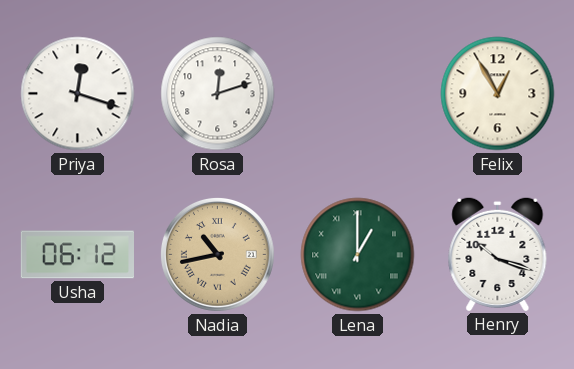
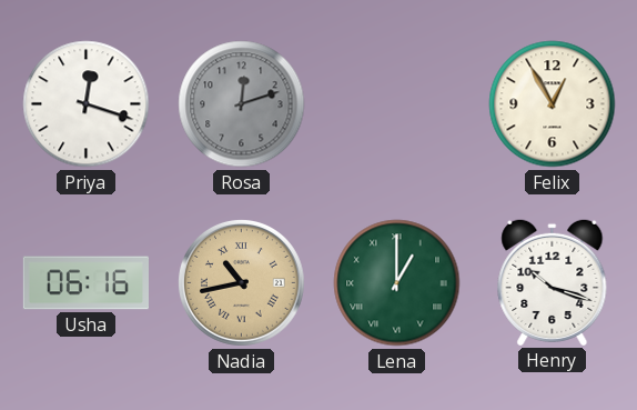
Rosa dial: white -> grey
Usha: 06:12 -> 06:16
